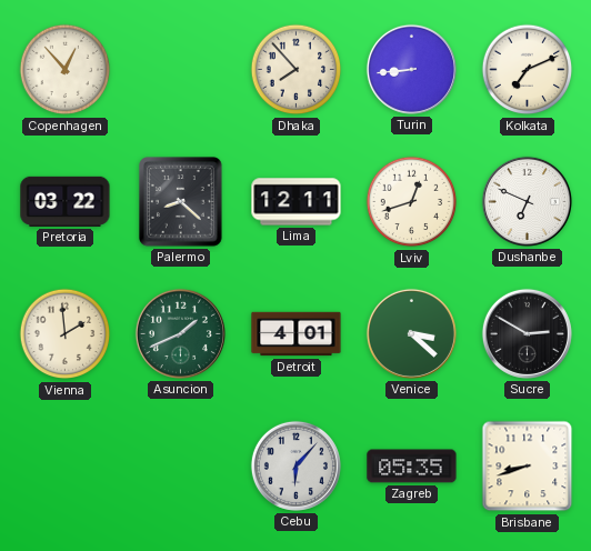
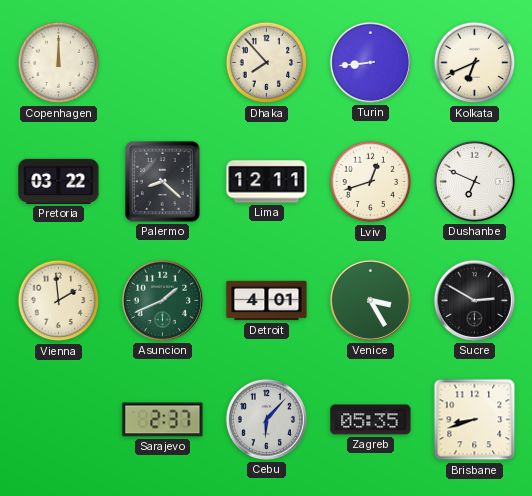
Copenhagen: 12:53 -> 12:00
Kolkata: 7:11 -> 6:41
Venice: 3:22 -> 3:25
Sarajevo: none -> 2:37
